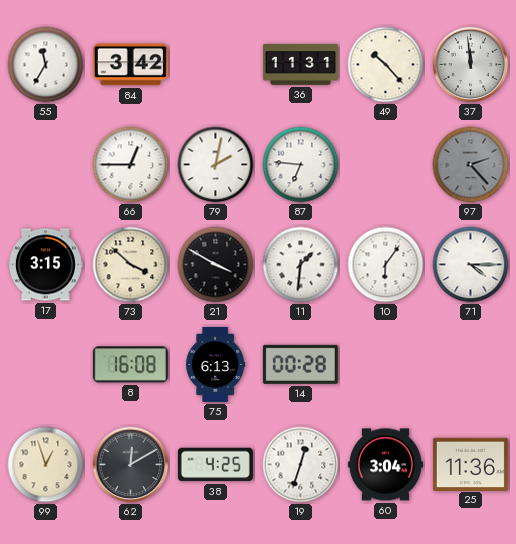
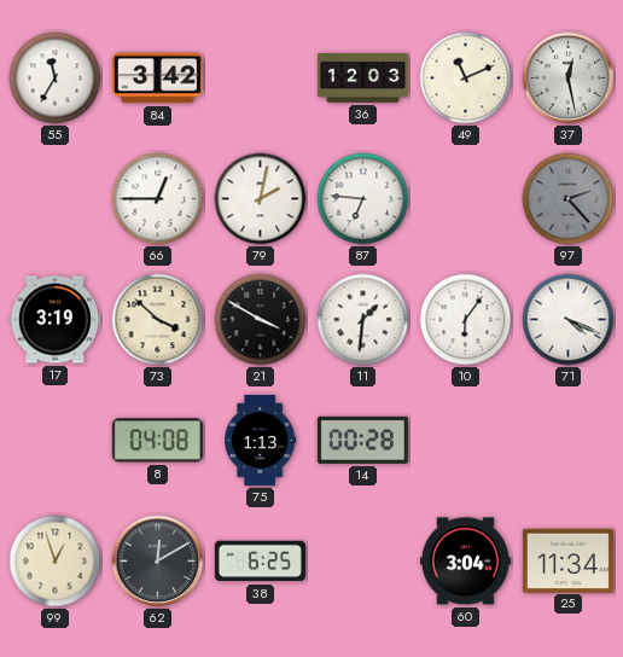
36: 11:31 -> 12:03
49: 10:23 -> 11:11
37: 11:59 -> 12:28
17: 3:15 -> 3:19
71: 4:15 -> 4:19
8: 16:08 -> 04:08
75: 6:13 -> 1:13
38: 4:25 -> 6:25
19: 12:33 -> none
25: 11:36 -> 11:34
